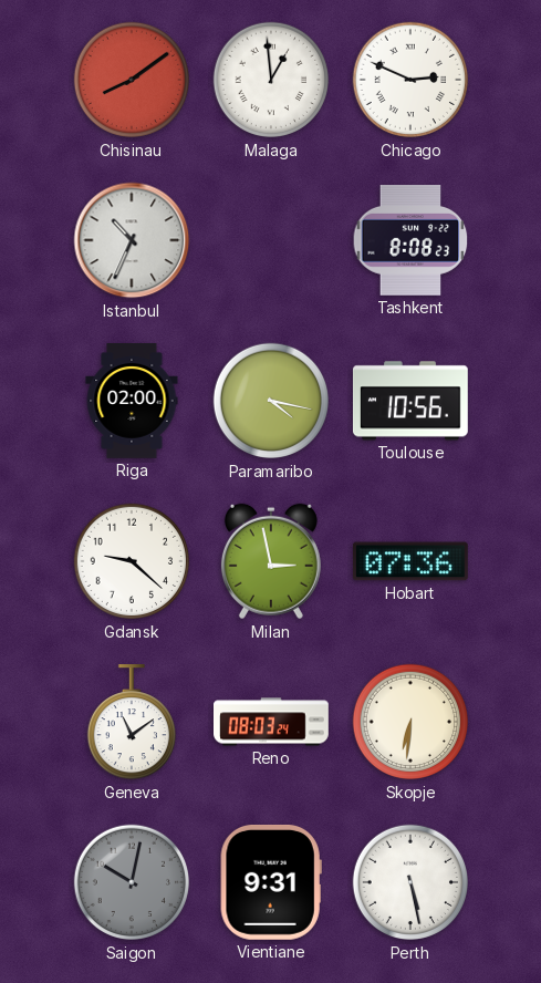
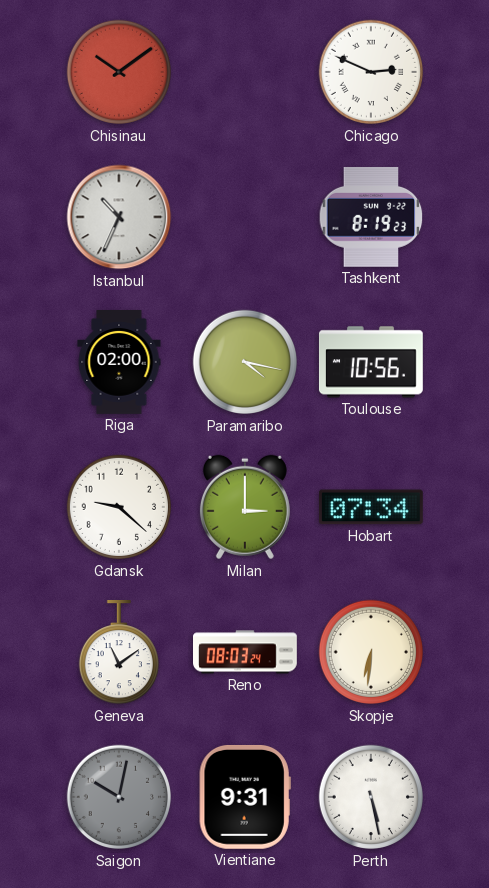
Chisinau: 8:09 -> 10:09
Malaga: 12:59 -> none
Tashkent: 8:08 -> 8:19
Milan: 2:58 -> 3:00
Hobart: 07:36 -> 07:34
